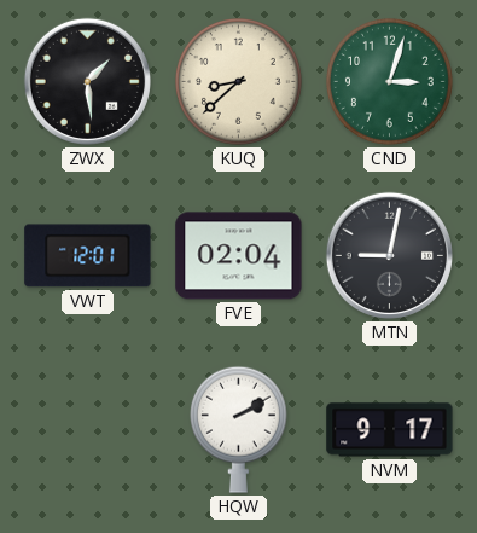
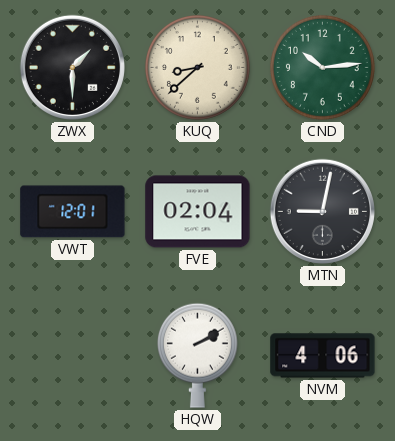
ZWX: 1:29 -> 1:30
CND: 3:03 -> 10:14
NVM: 9:17 -> 4:06
